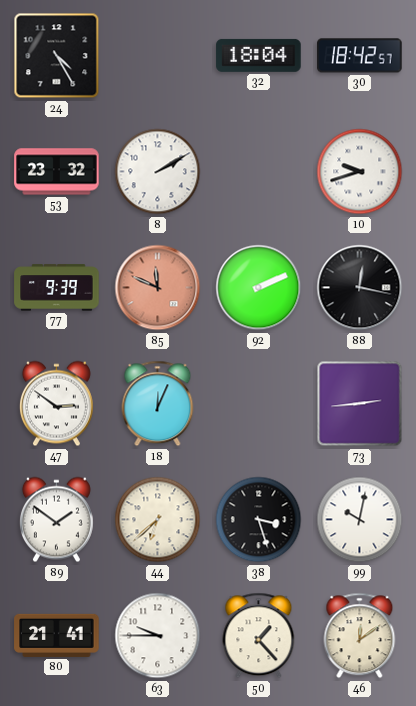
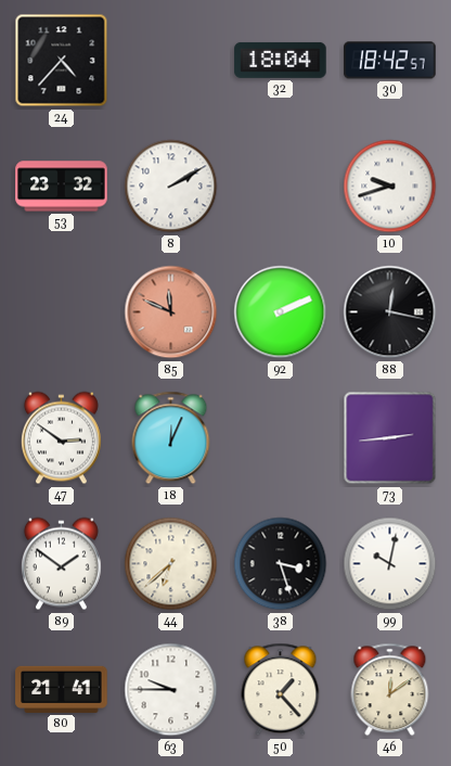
24: 4:25 -> 4:37
77: 9:39 -> none
